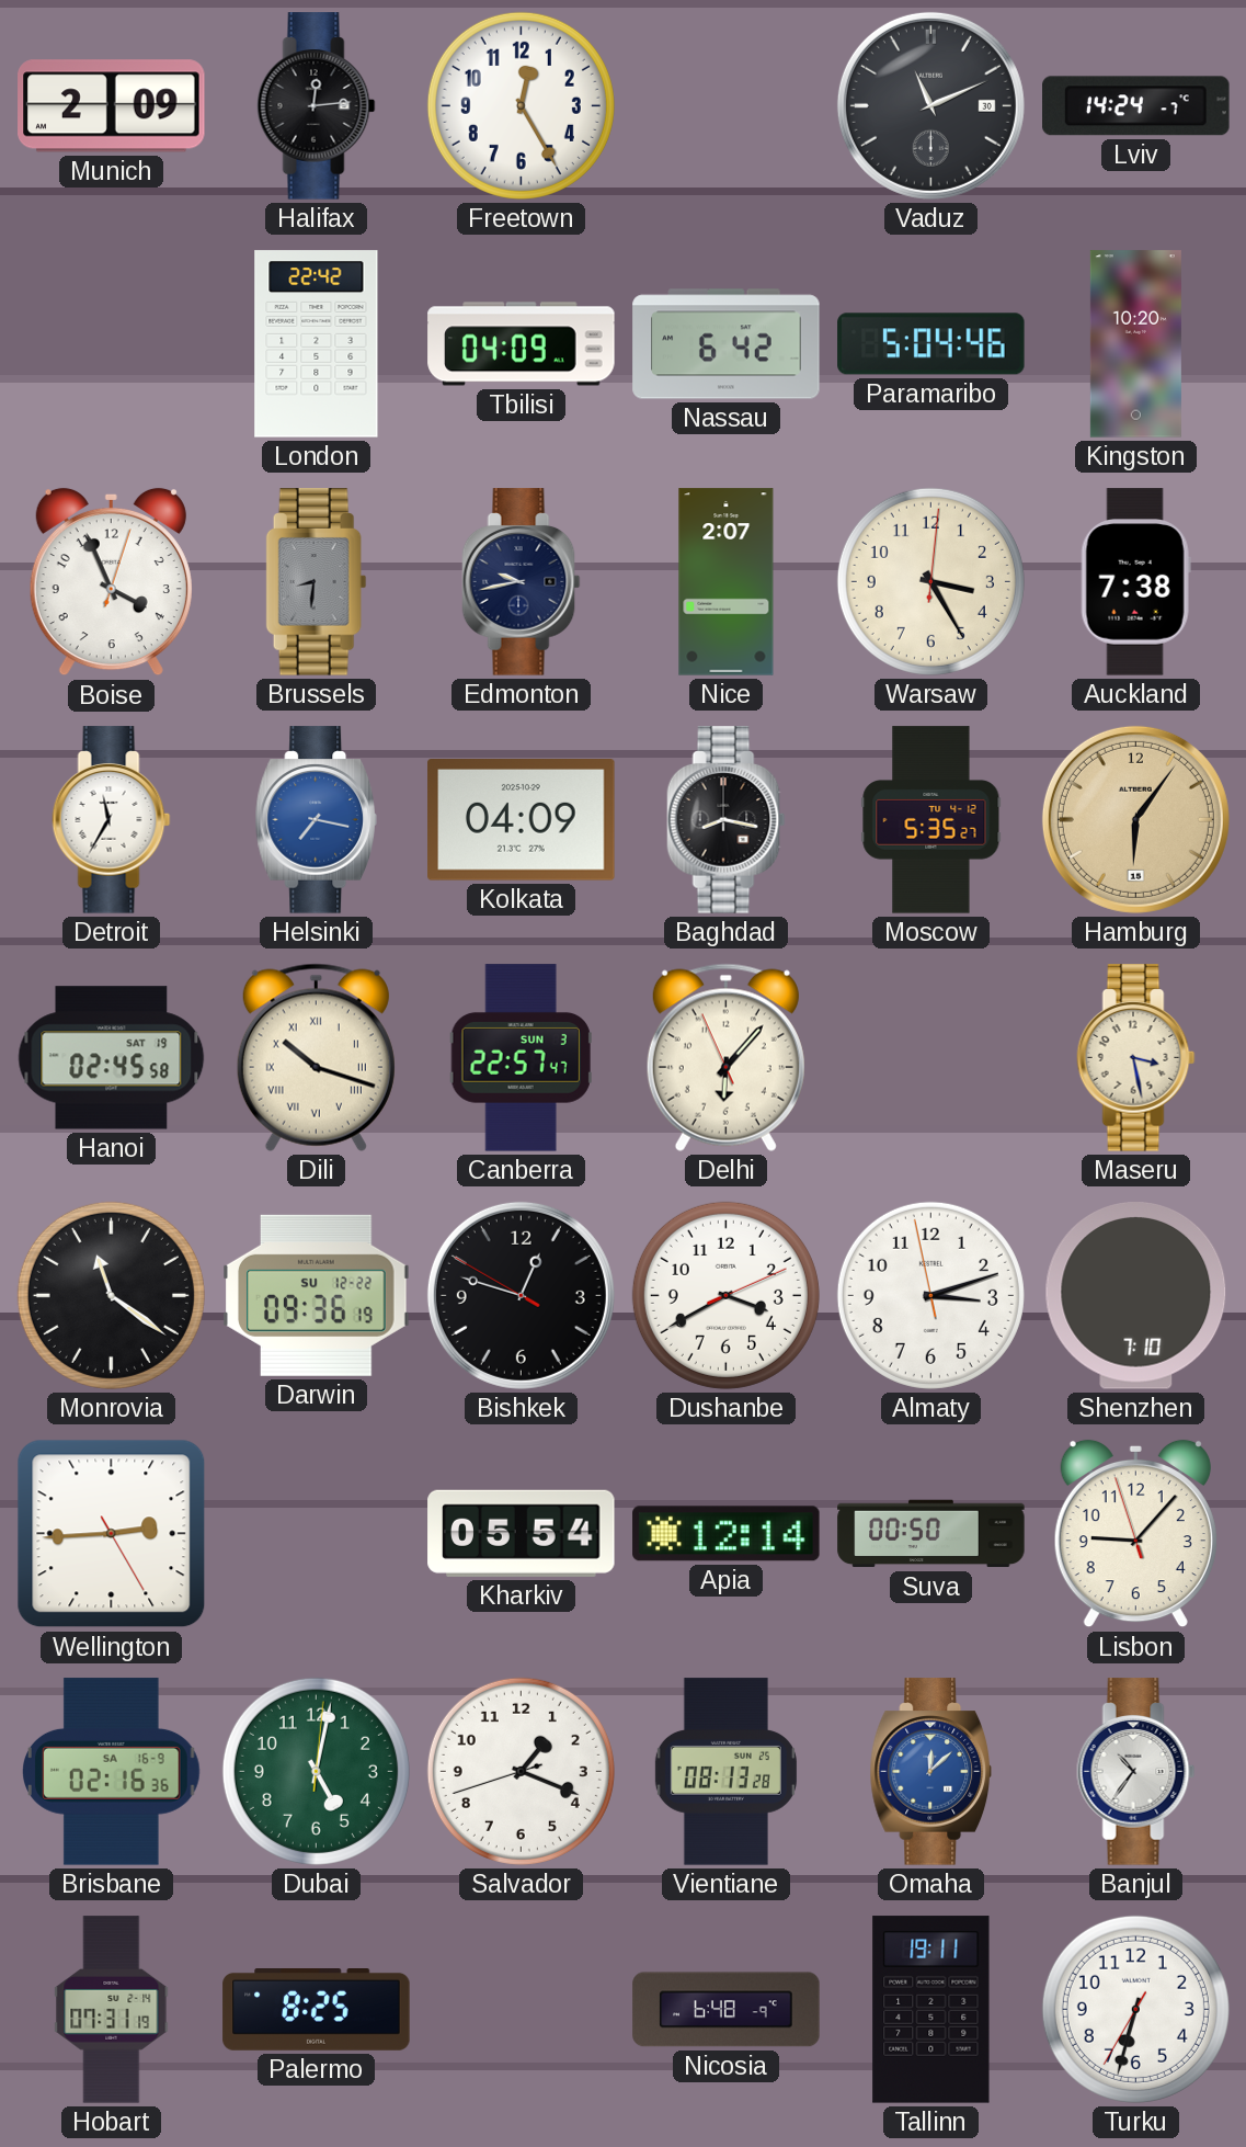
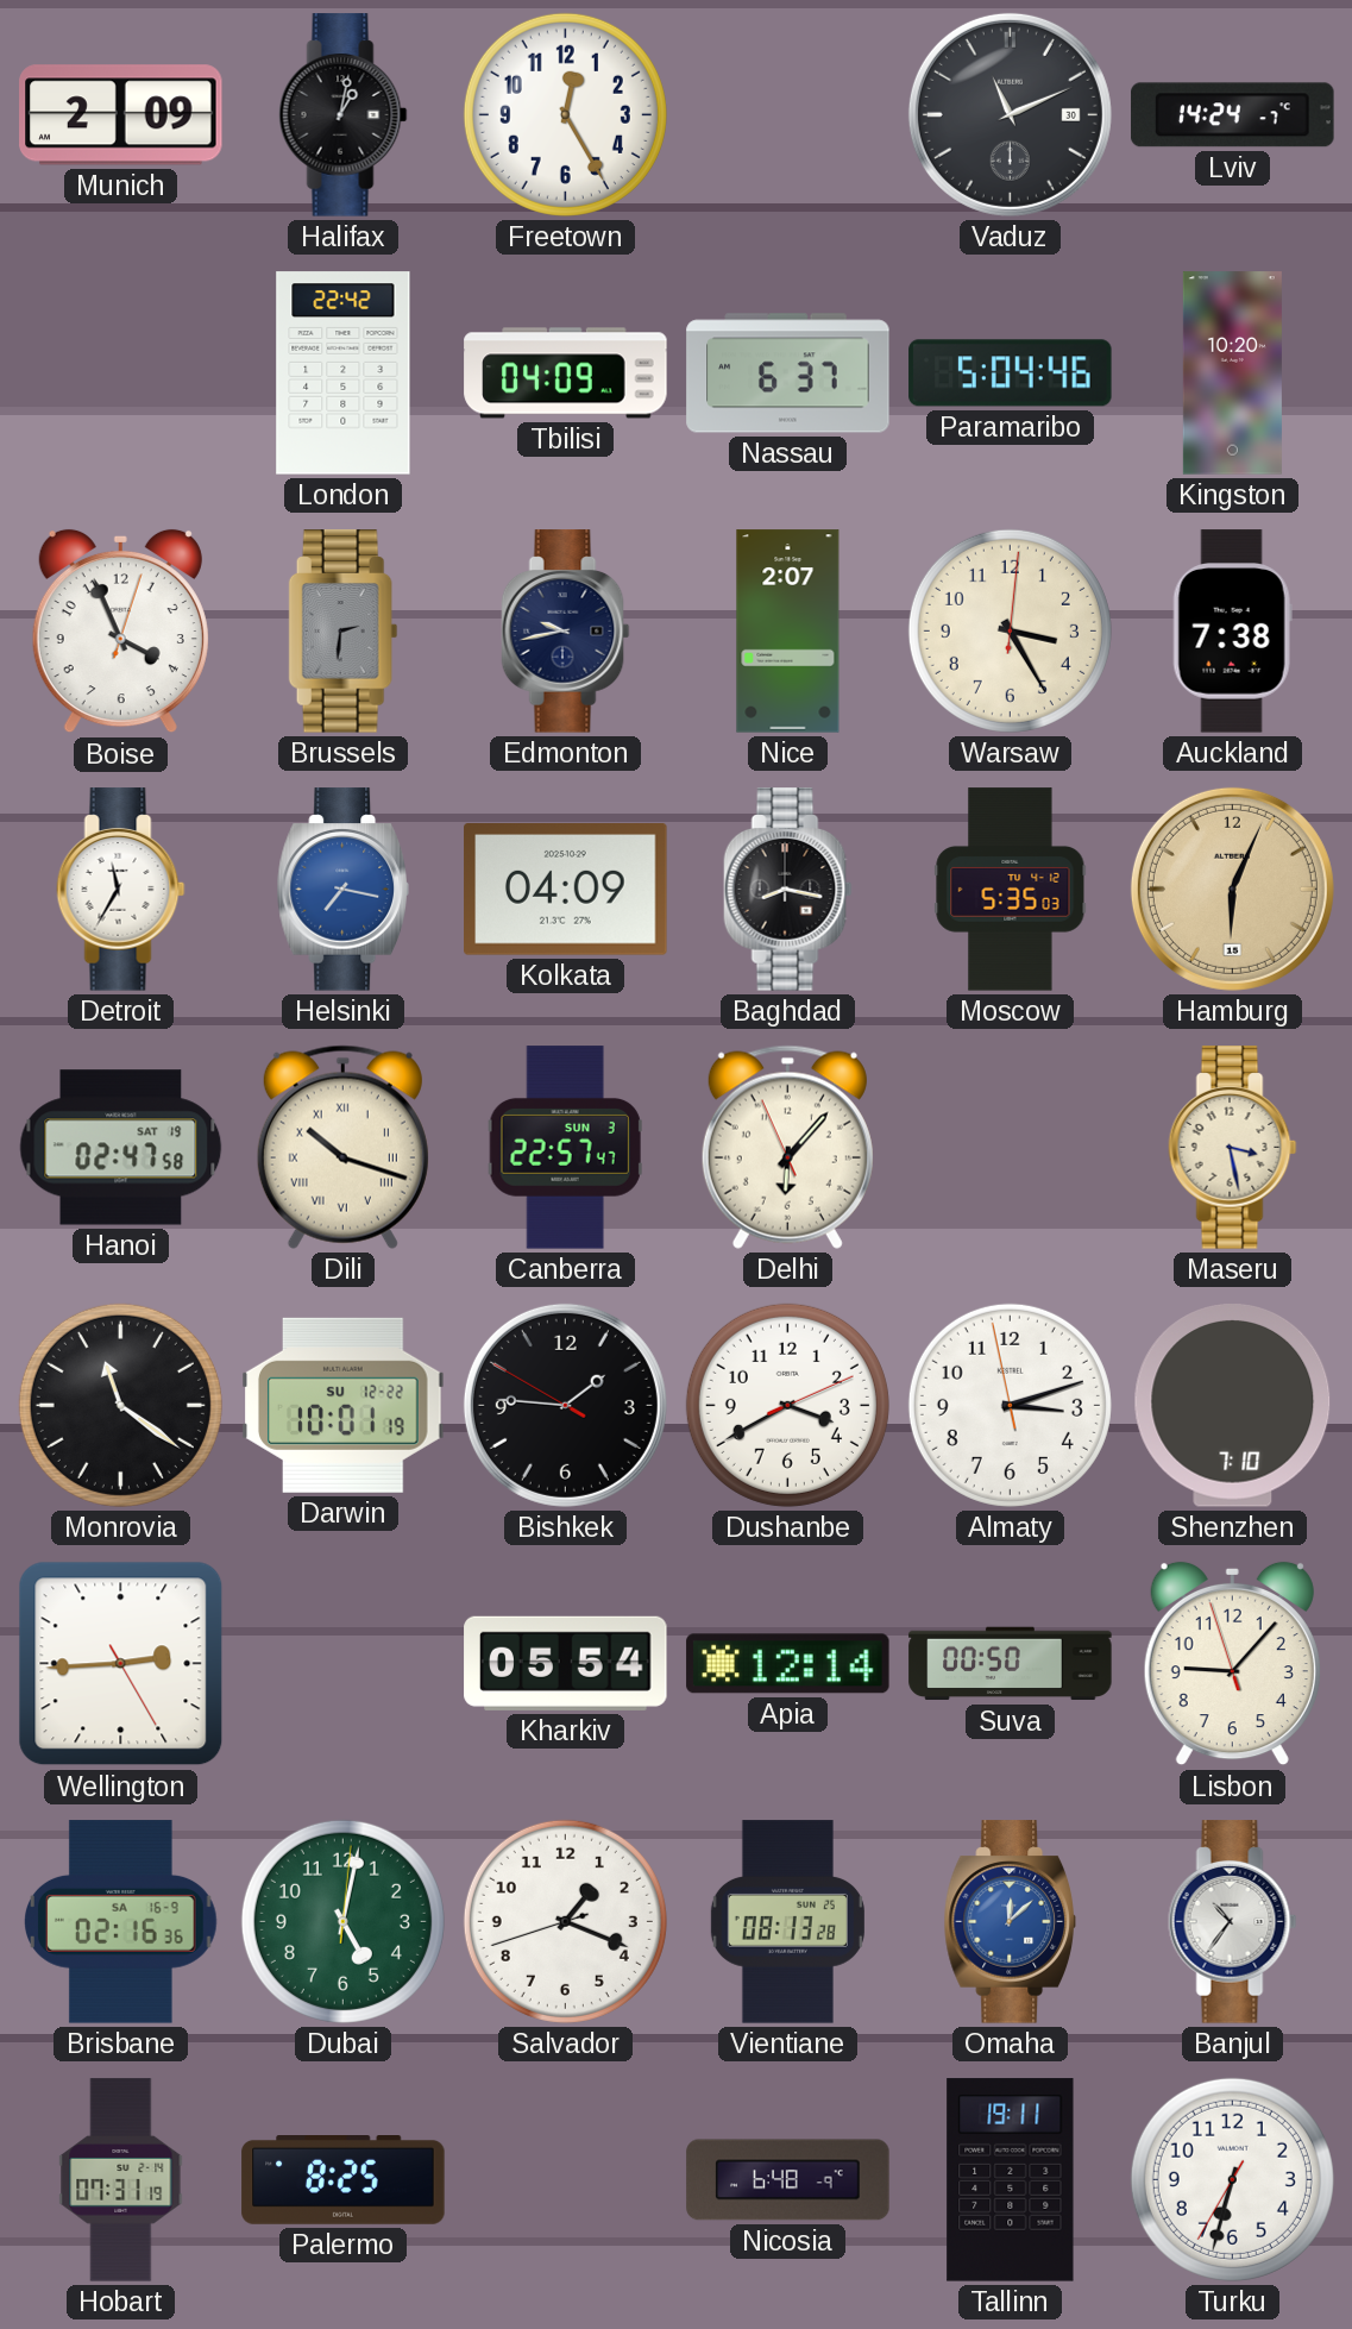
Halifax: 12:14 -> 1:02
Nassau: 6:42 -> 6:37
Brussels: 8:31 -> 2:31
Moscow: 5:35:27 -> 5:35:03
Hamburg: 6:06 -> 6:04
Hanoi: 02:45 -> 02:47
Darwin: 09:36 -> 10:01
Bishkek: 12:47 -> 1:45
